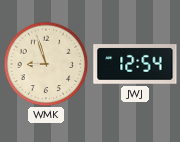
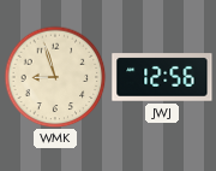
JWJ: 12:54 -> 12:56
